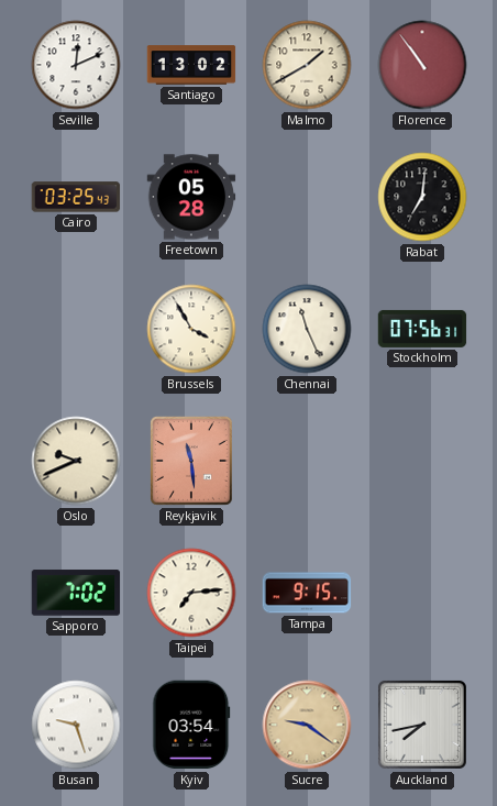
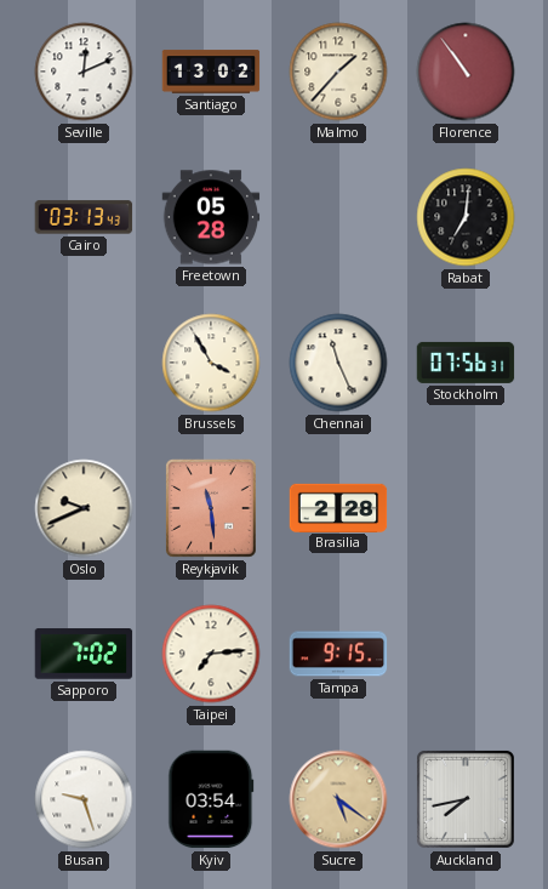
Malmo: 1:40 -> 1:37
Cairo: 03:25 -> 03:13
Brasilia: none -> 2:28
Sucre: 9:21 -> 5:21
